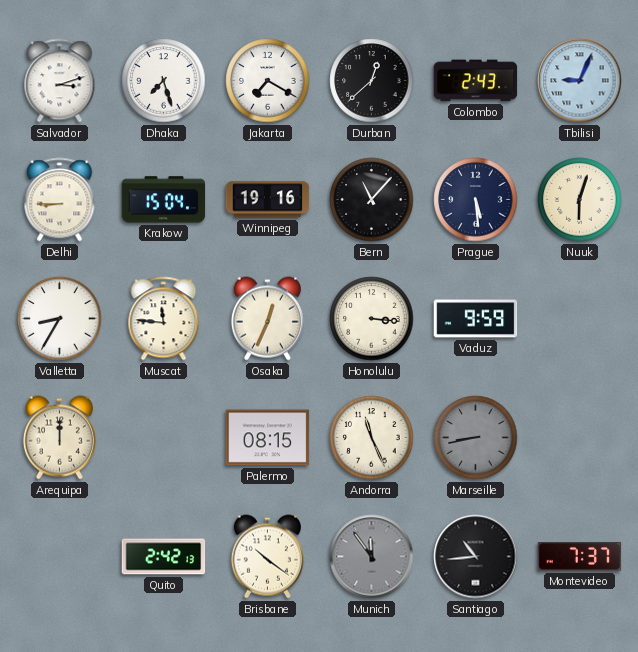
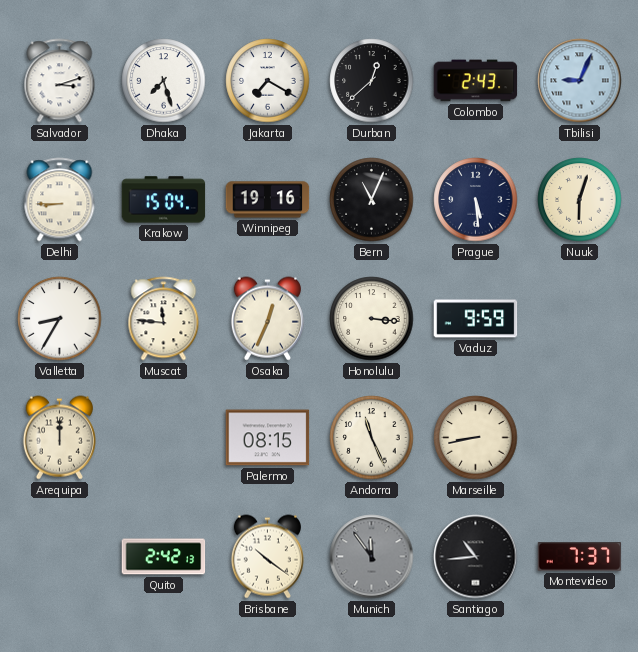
Bern: 11:07 -> 11:04
Marseille dial: grey -> cream
